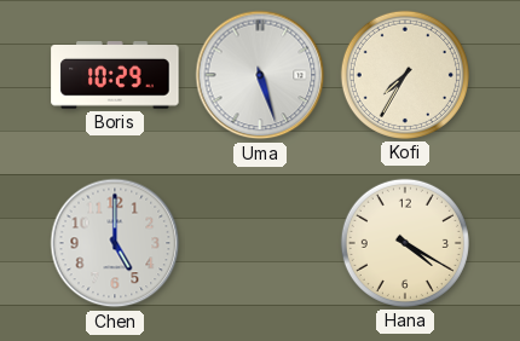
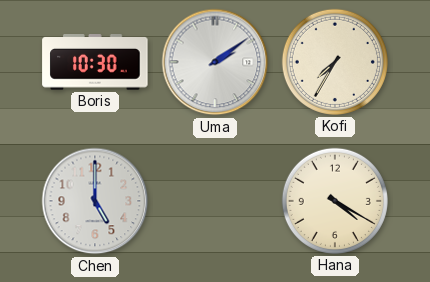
Boris: 10:29 -> 10:30
Uma: 5:27 -> 2:09
